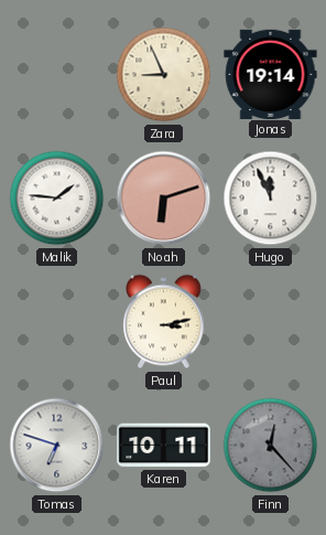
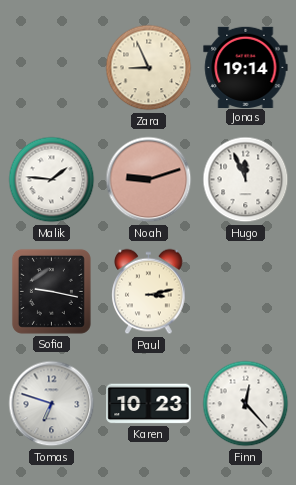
Noah: 6:12 -> 9:12
Sofia: none -> 9:17
Karen: 10:11 -> 10:23
Finn dial: grey -> white
